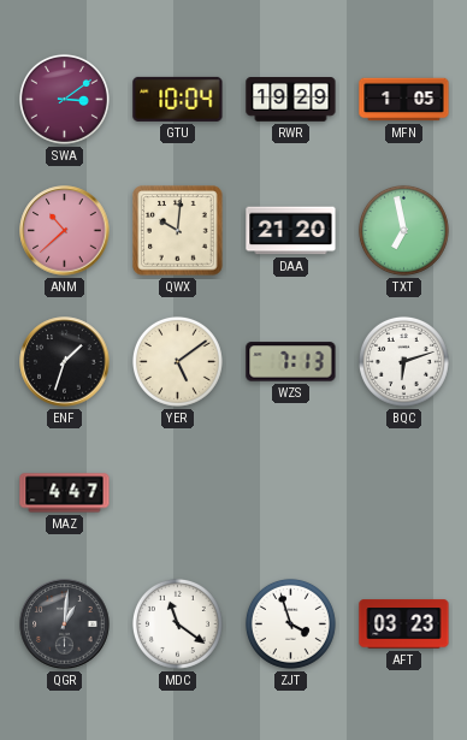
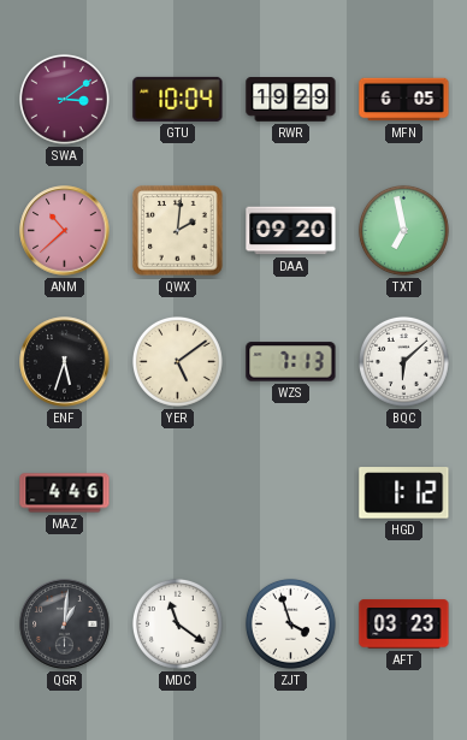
MFN: 1:05 -> 6:05
QWX: 10:01 -> 2:01
DAA: 21:20 -> 09:20
ENF: 1:33 -> 5:33
BQC: 6:12 -> 6:08
MAZ: 4:47 -> 4:46
HGD: none -> 1:12
